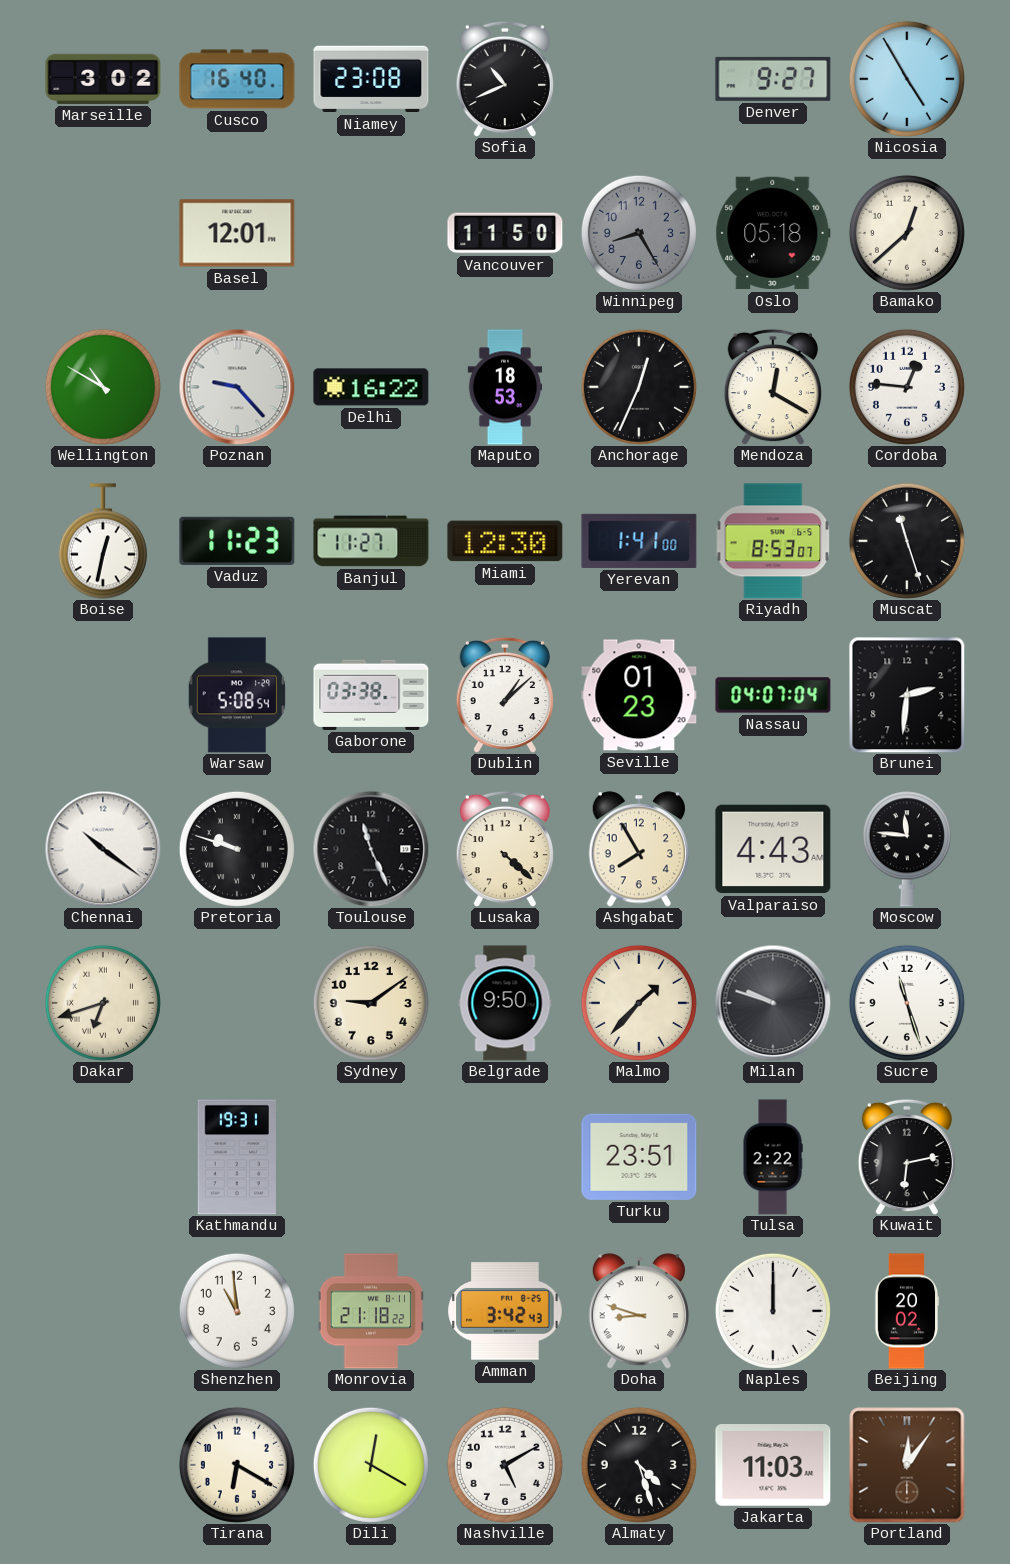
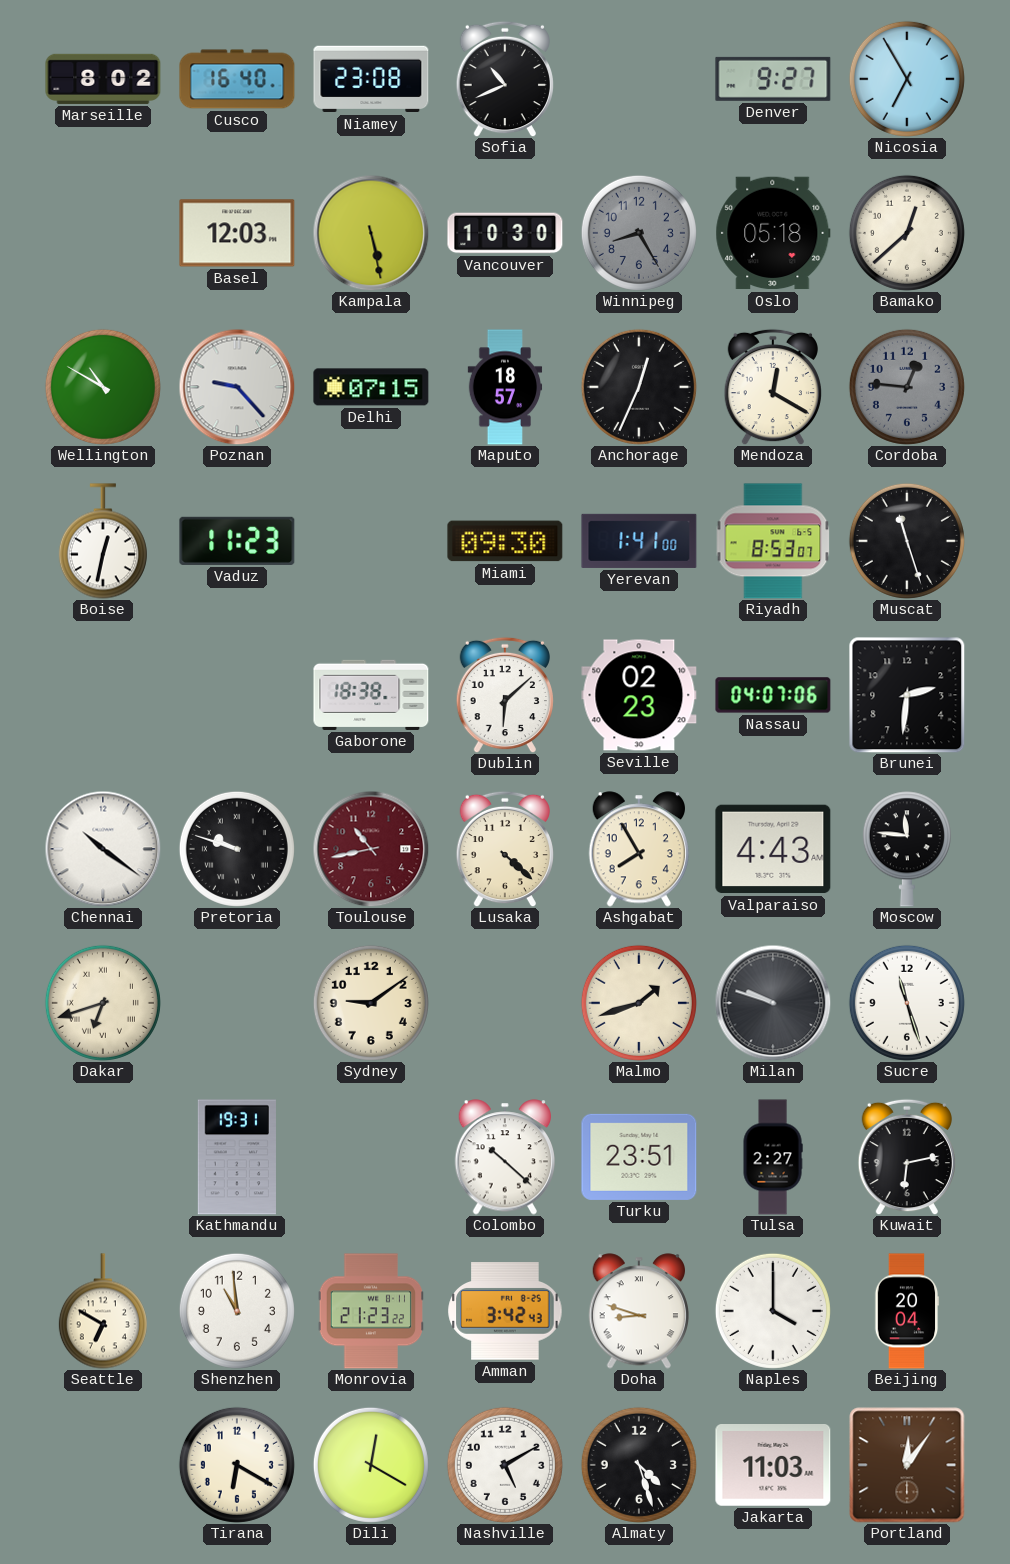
Marseille: 3:02 -> 8:02
Nicosia: 4:55 -> 6:55
Basel: 12:01 -> 12:03
Kampala: none -> 5:28
Vancouver: 11:50 -> 10:30
Delhi: 16:22 -> 07:15
Maputo: 18:53 -> 18:57
Cordoba dial: white -> grey
Banjul: 11:27 -> none
Miami: 12:30 -> 09:30
Warsaw: 5:08 -> none
Gaborone: 03:38 -> 18:38
Dublin: 1:08 -> 6:08
Seville: 01:23 -> 02:23
Nassau: 04:07:04 -> 04:07:06
Toulouse: 11:26 -> 10:43
Toulouse dial: black -> burgundy
Belgrade: 9:50 -> none
Malmo: 1:37 -> 1:42
Colombo: none -> 10:22
Tulsa: 2:22 -> 2:27
Seattle: none -> 6:50
Monrovia: 21:18 -> 21:23
Naples: 12:00 -> 4:00
Beijing: 20:02 -> 20:04
